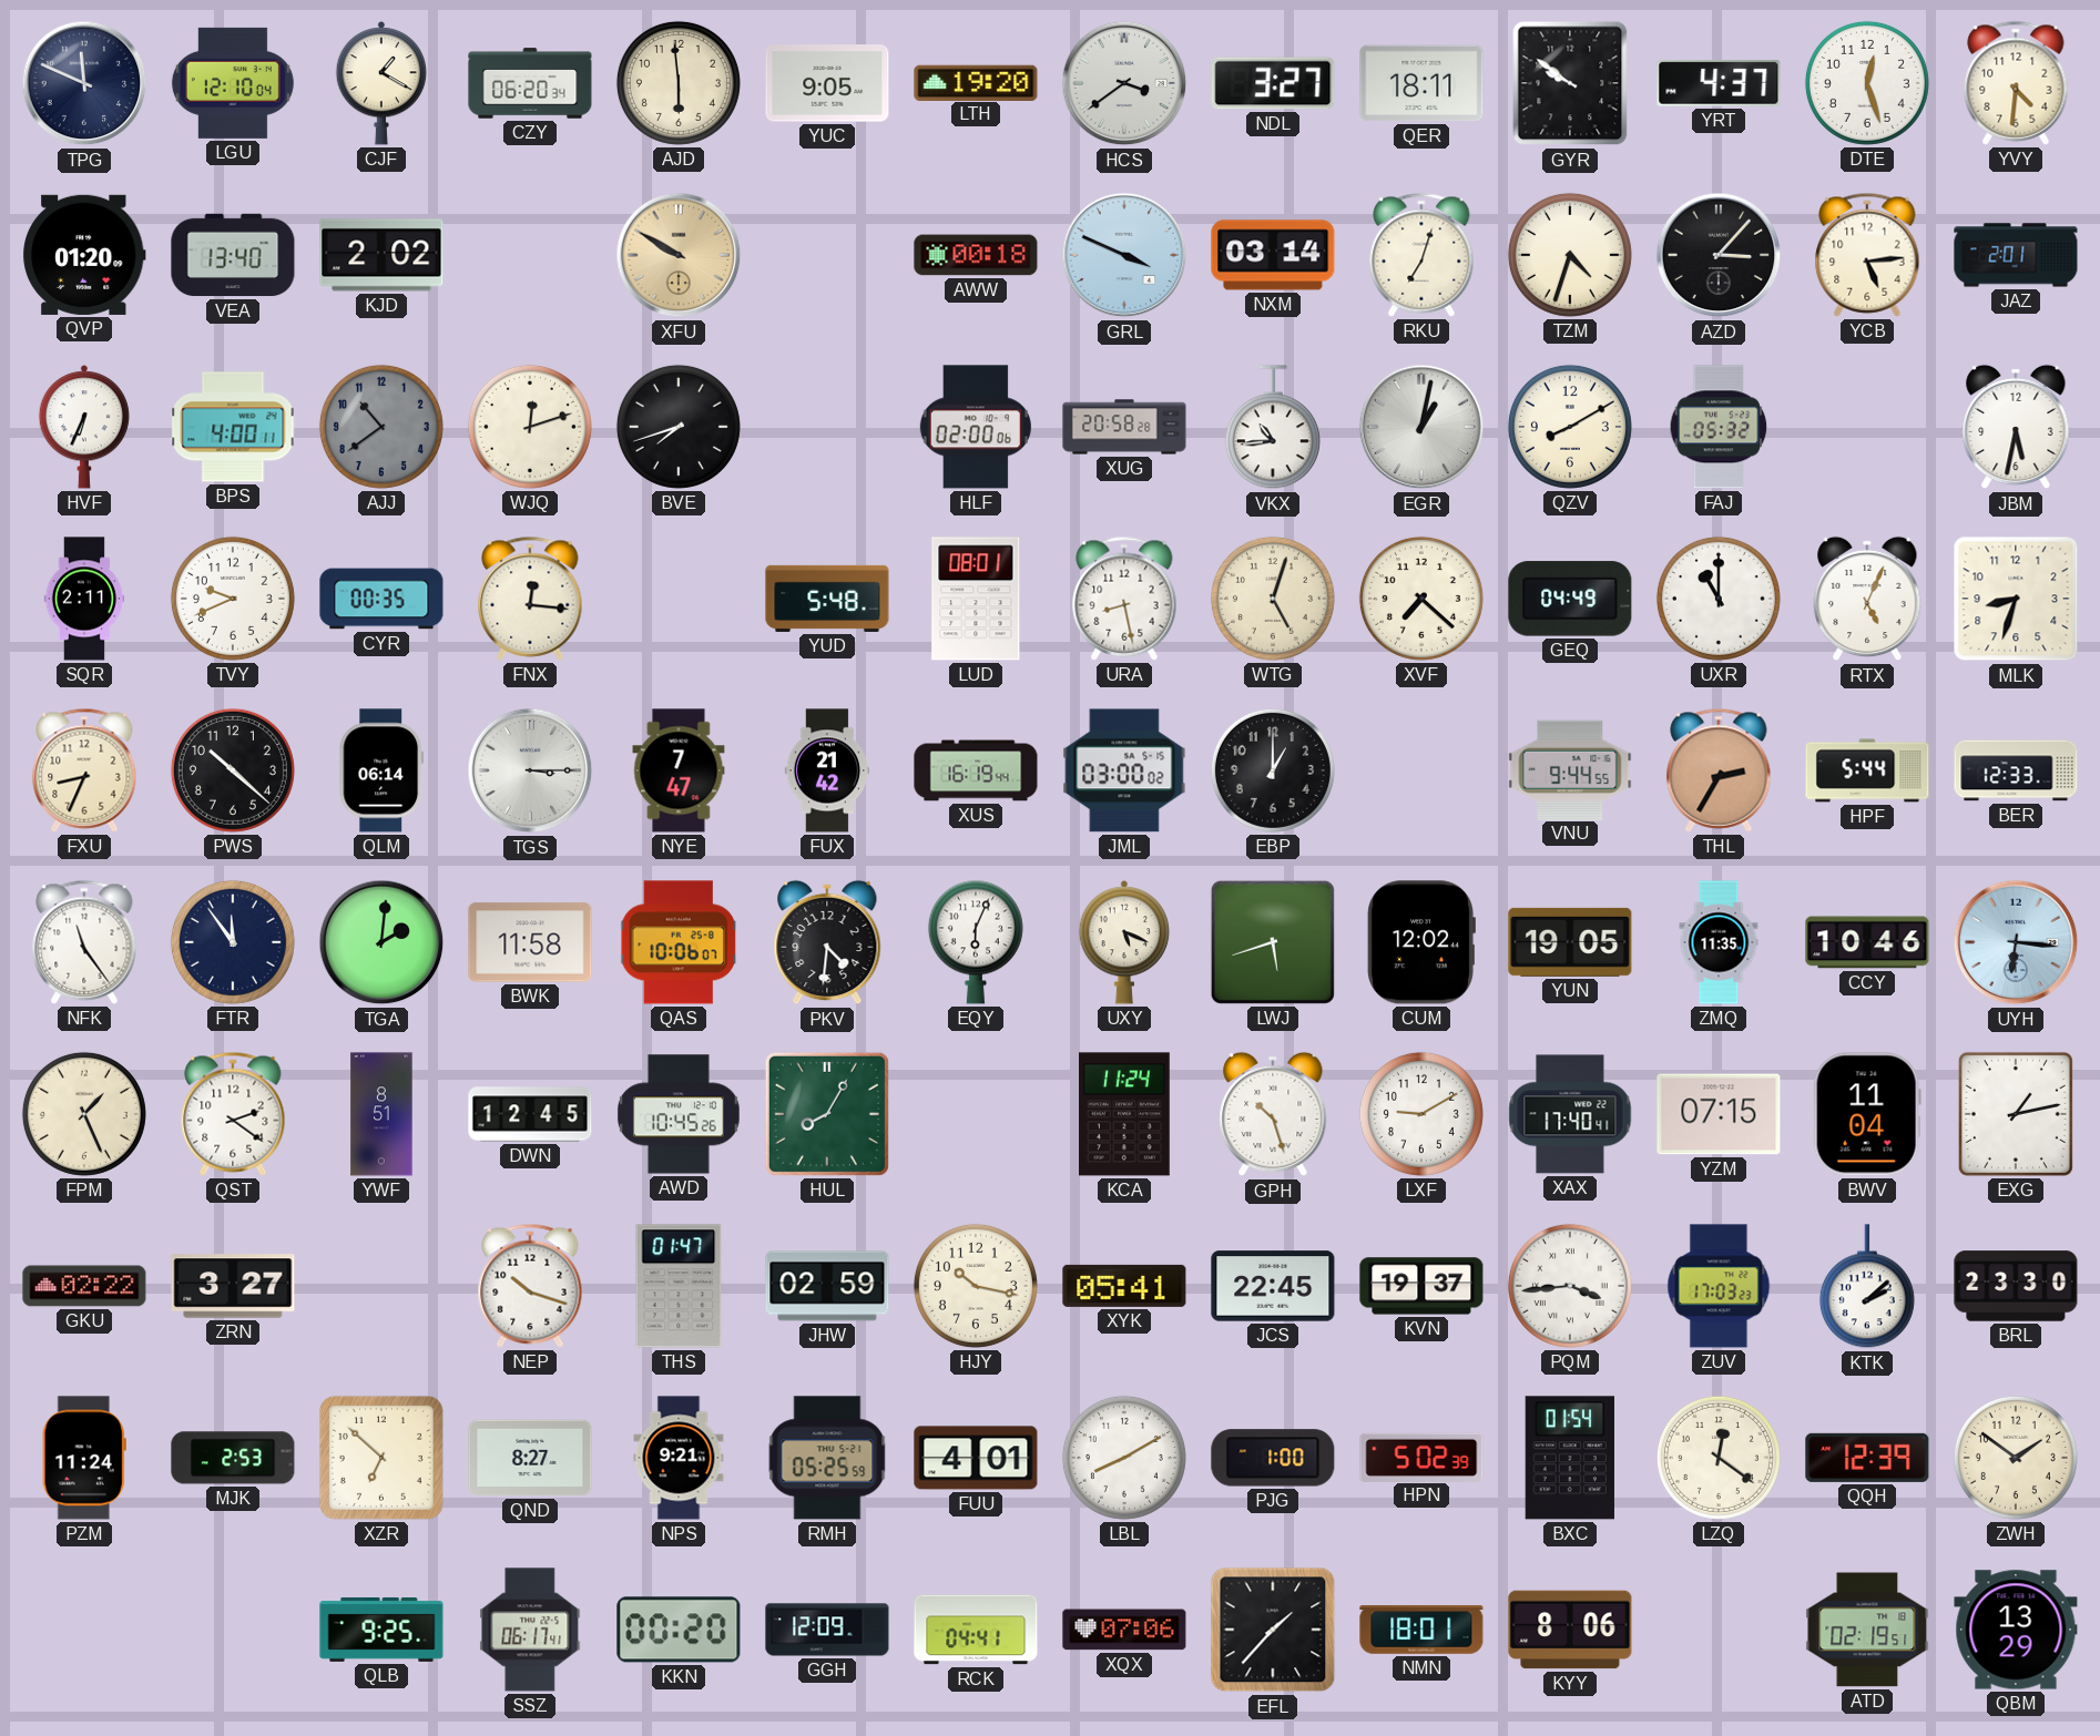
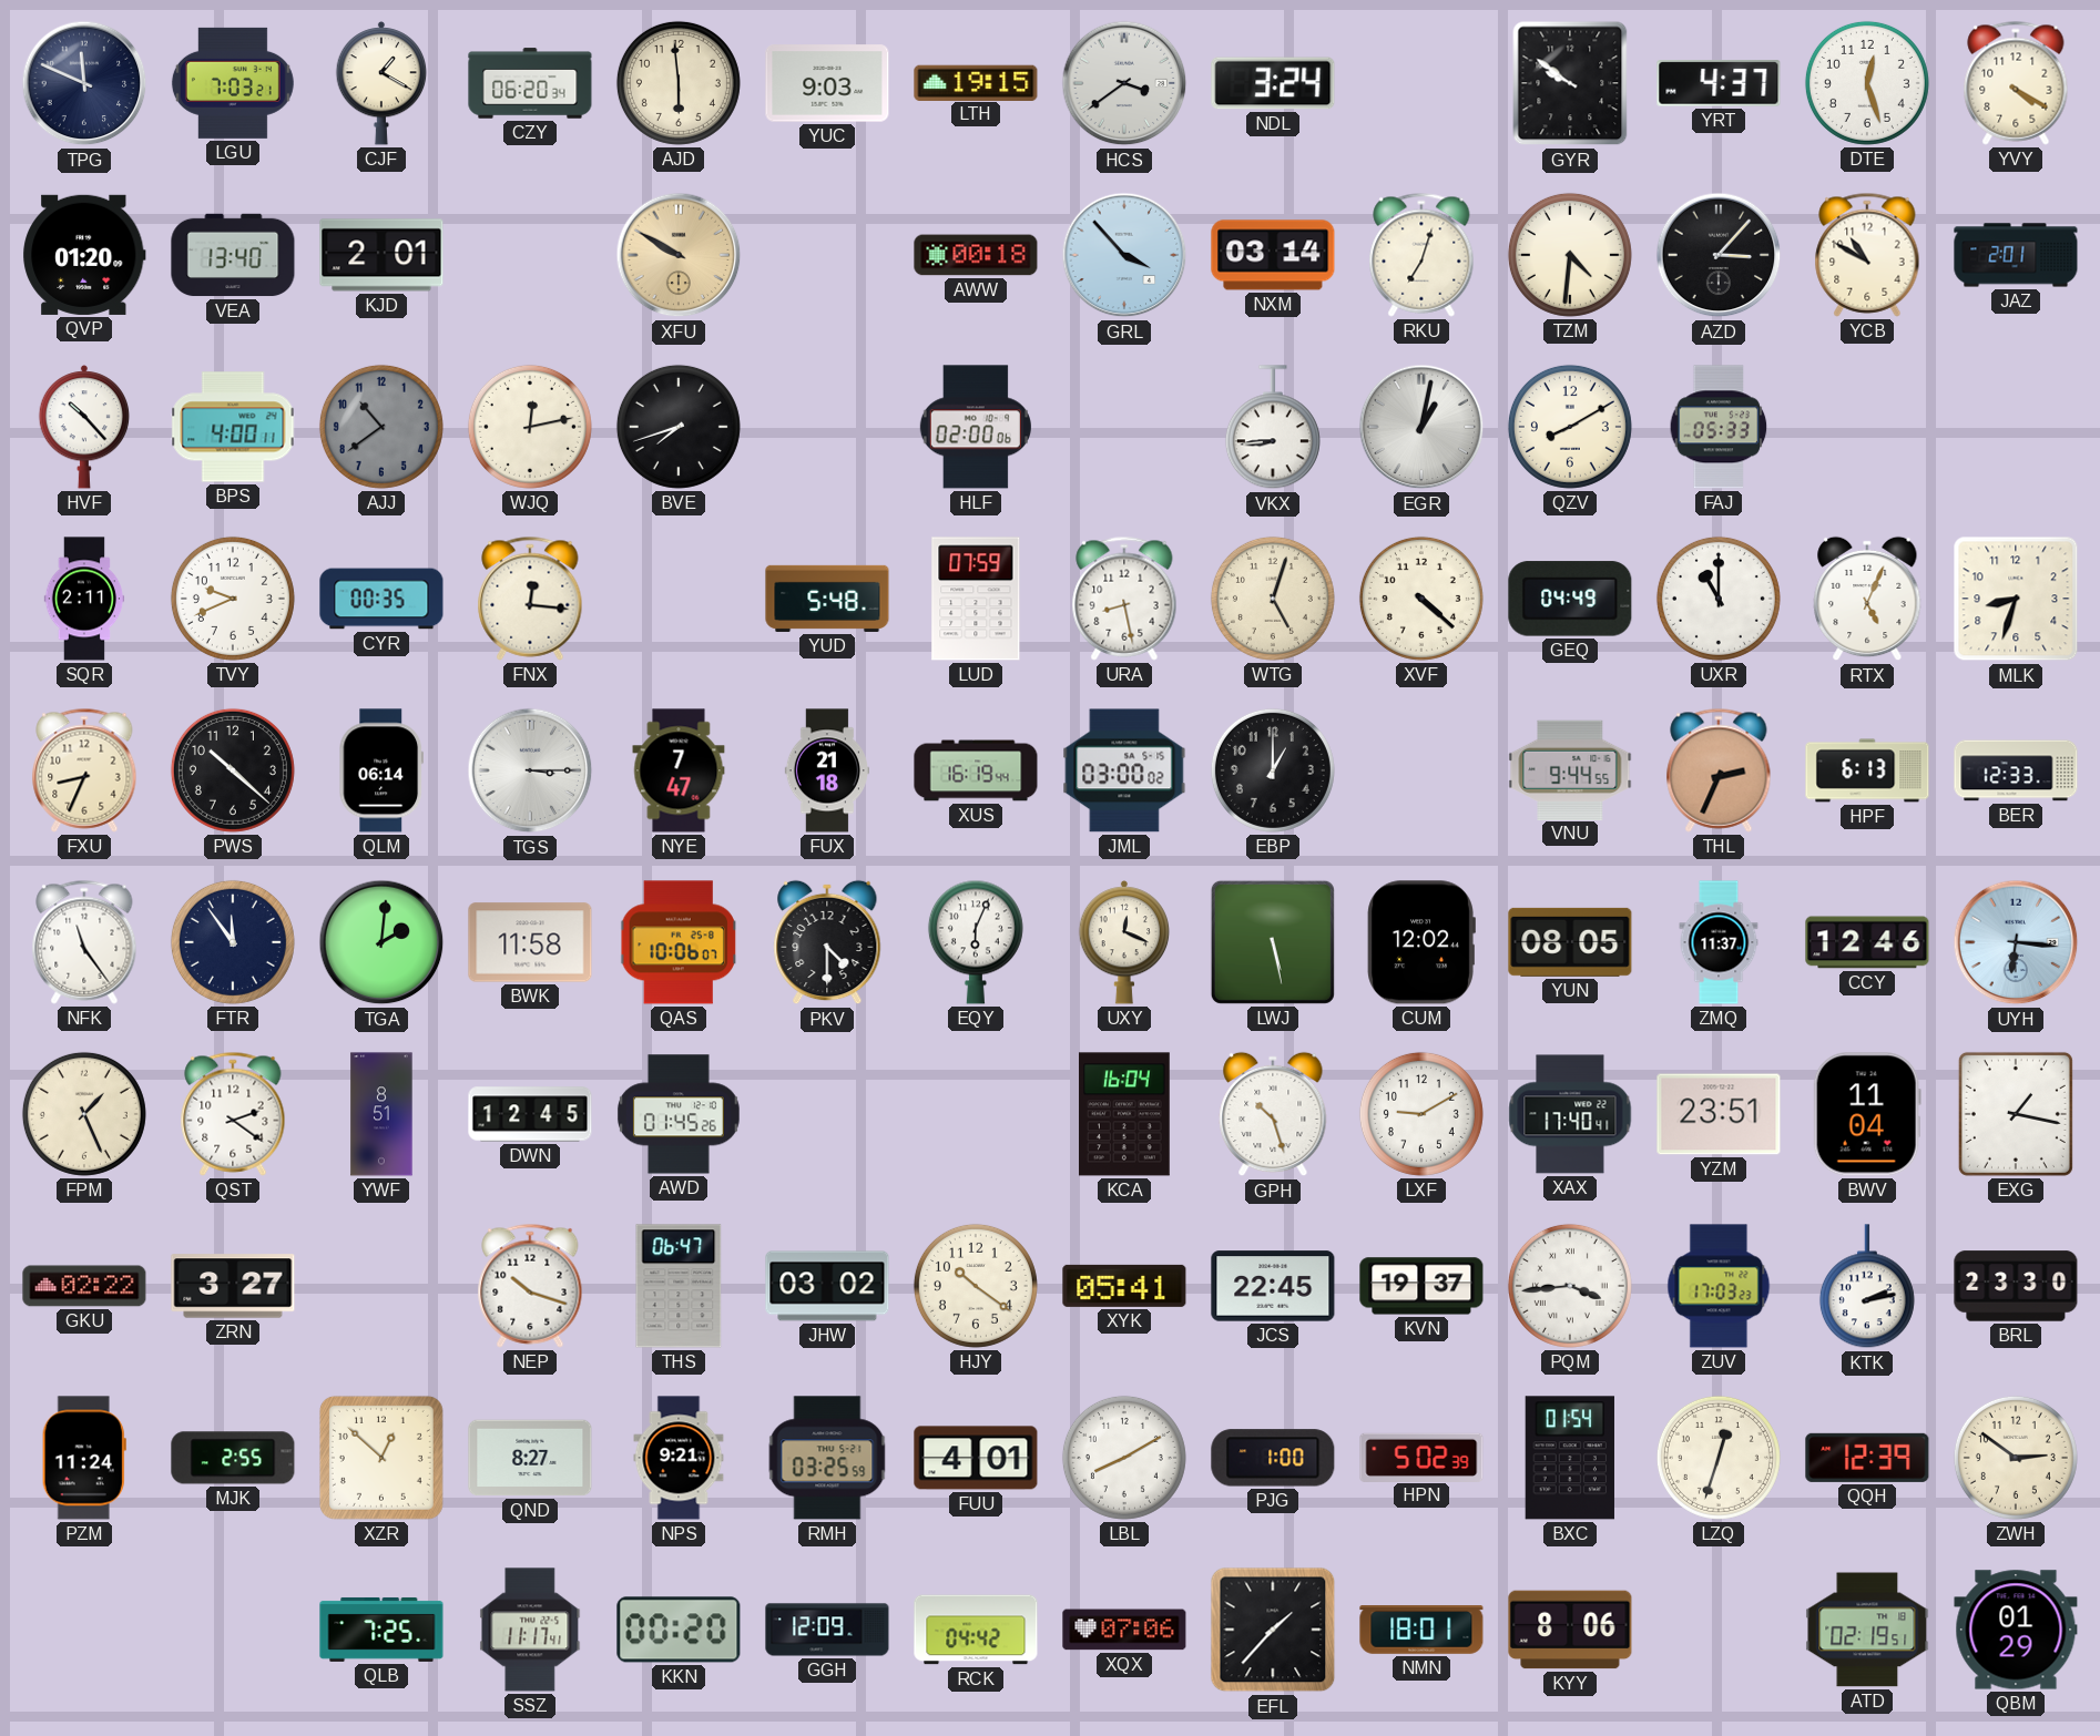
LGU: 12:10 -> 7:03
YUC: 9:05 -> 9:03
LTH: 19:20 -> 19:15
NDL: 3:27 -> 3:24
QER: 18:11 -> none
YVY: 4:31 -> 4:20
KJD: 2:02 -> 2:01
GRL: 3:49 -> 3:53
TZM: 4:33 -> 4:31
YCB: 5:14 -> 10:50
HVF: 6:34 -> 10:23
WJQ: 12:12 -> 12:13
XUG: 20:58 -> none
VKX: 10:44 -> 8:44
FAJ: 05:32 -> 05:33
JBM: 5:32 -> none
LUD: 08:01 -> 07:59
XVF: 7:22 -> 4:22
FUX: 21:42 -> 21:18
THL: 2:35 -> 2:34
HPF: 5:44 -> 6:13
PKV: 4:31 -> 4:30
UXY: 5:19 -> 12:19
LWJ: 5:42 -> 5:28
YUN: 19:05 -> 08:05
ZMQ: 11:35 -> 11:37
CCY: 10:46 -> 12:46
AWD: 10:45 -> 01:45
HUL: 8:05 -> none
KCA: 11:24 -> 16:04
YZM: 07:15 -> 23:51
EXG: 1:13 -> 1:17
THS: 01:47 -> 06:47
JHW: 02:59 -> 03:02
HJY: 10:17 -> 10:21
KTK: 2:08 -> 2:13
MJK: 2:53 -> 2:55
XZR: 6:52 -> 12:52
RMH: 05:25 -> 03:25
LZQ: 12:21 -> 12:33
ZWH: 1:51 -> 2:51
QLB: 9:25 -> 7:25
SSZ: 06:17 -> 11:17
RCK: 04:41 -> 04:42
QBM: 13:29 -> 01:29
